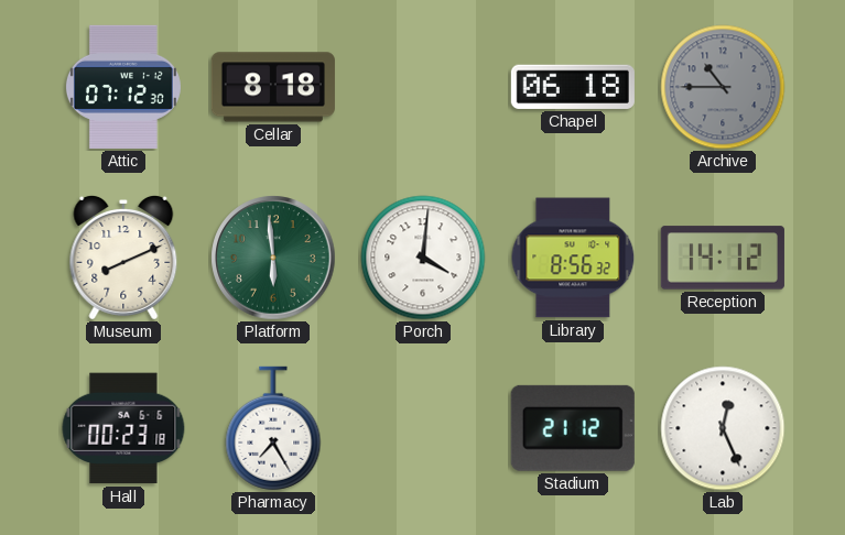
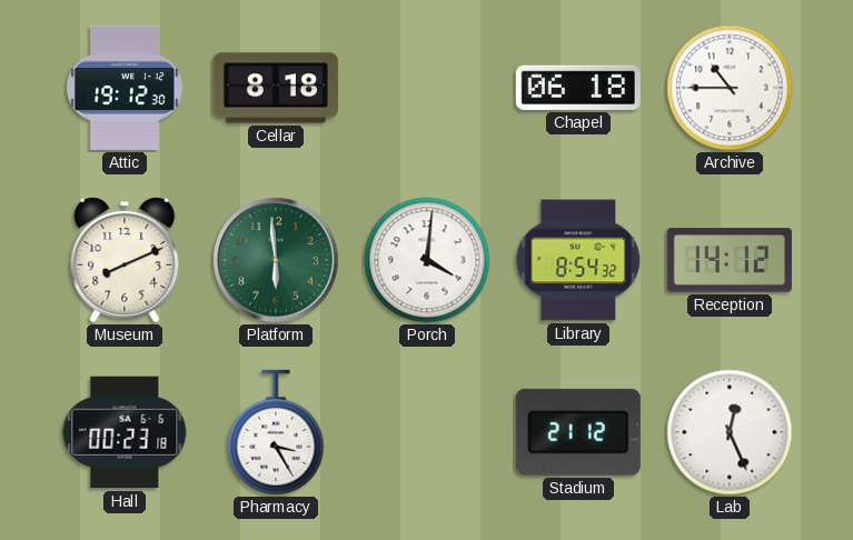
Attic: 07:12 -> 19:12
Archive dial: grey -> white
Library: 8:56 -> 8:54
Pharmacy: 7:25 -> 3:25
